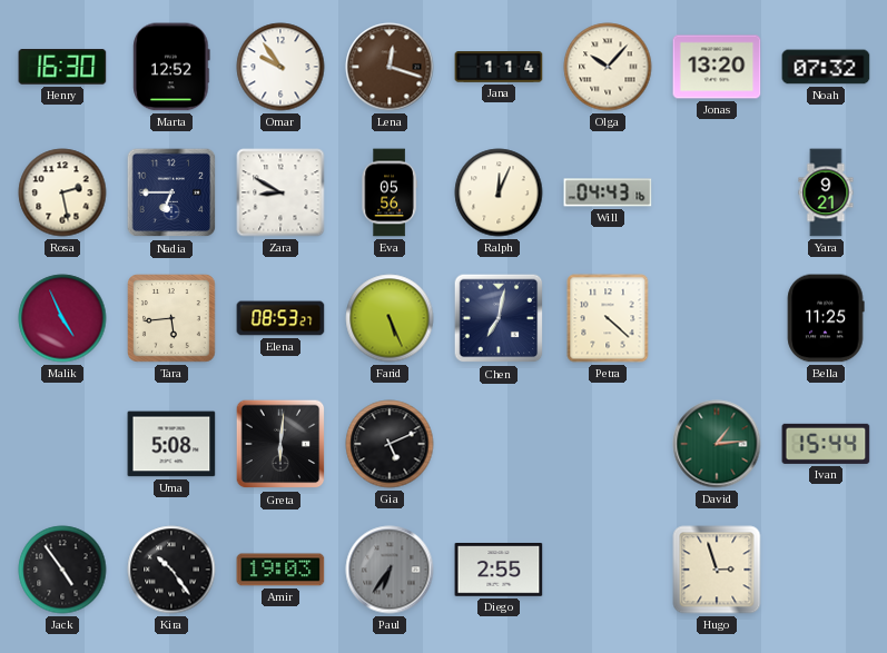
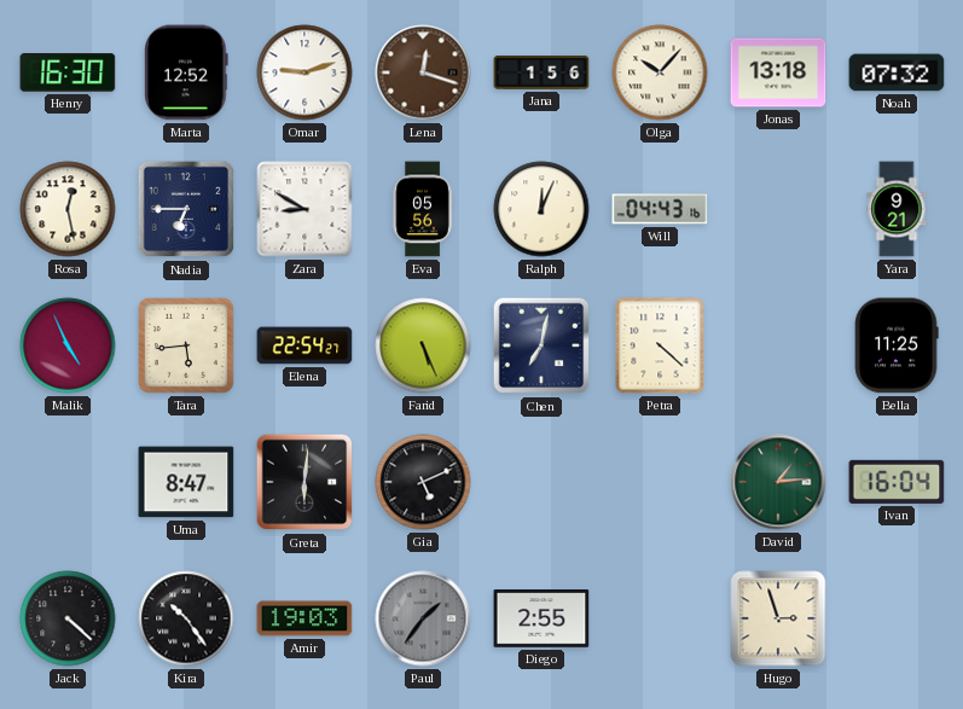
Omar: 9:54 -> 9:12
Jana: 1:14 -> 1:56
Jonas: 13:20 -> 13:18
Rosa: 2:28 -> 12:28
Elena: 08:53 -> 22:54
Uma: 5:08 -> 8:47
Ivan: 15:44 -> 16:04
Jack: 4:54 -> 4:22
Paul: 6:36 -> 1:36
